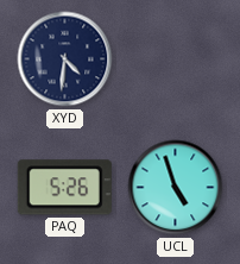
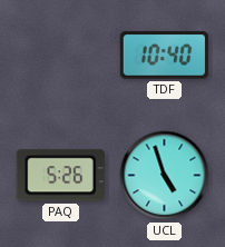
XYD: 4:31 -> none
TDF: none -> 10:40
